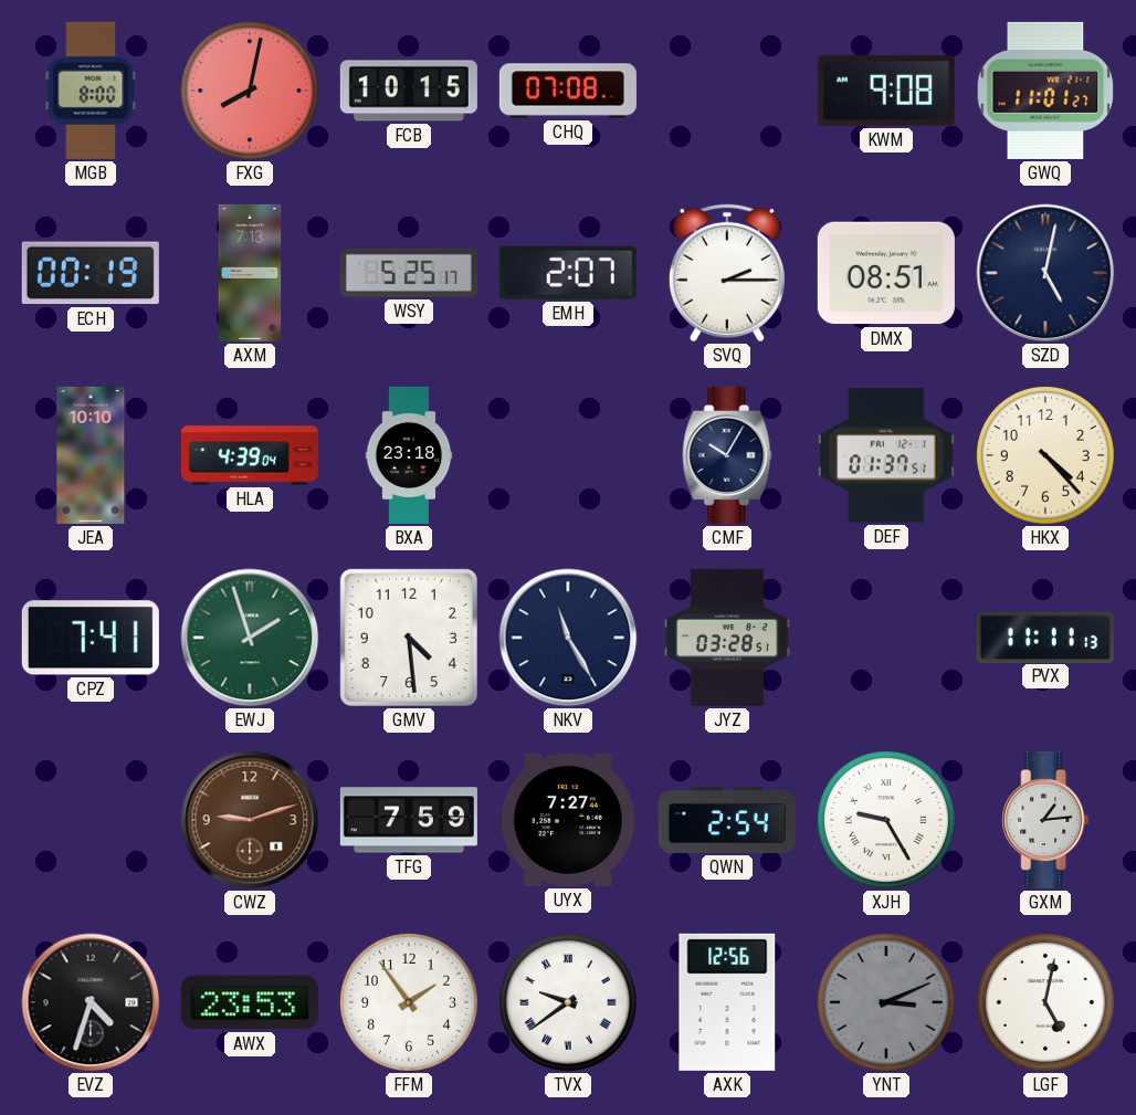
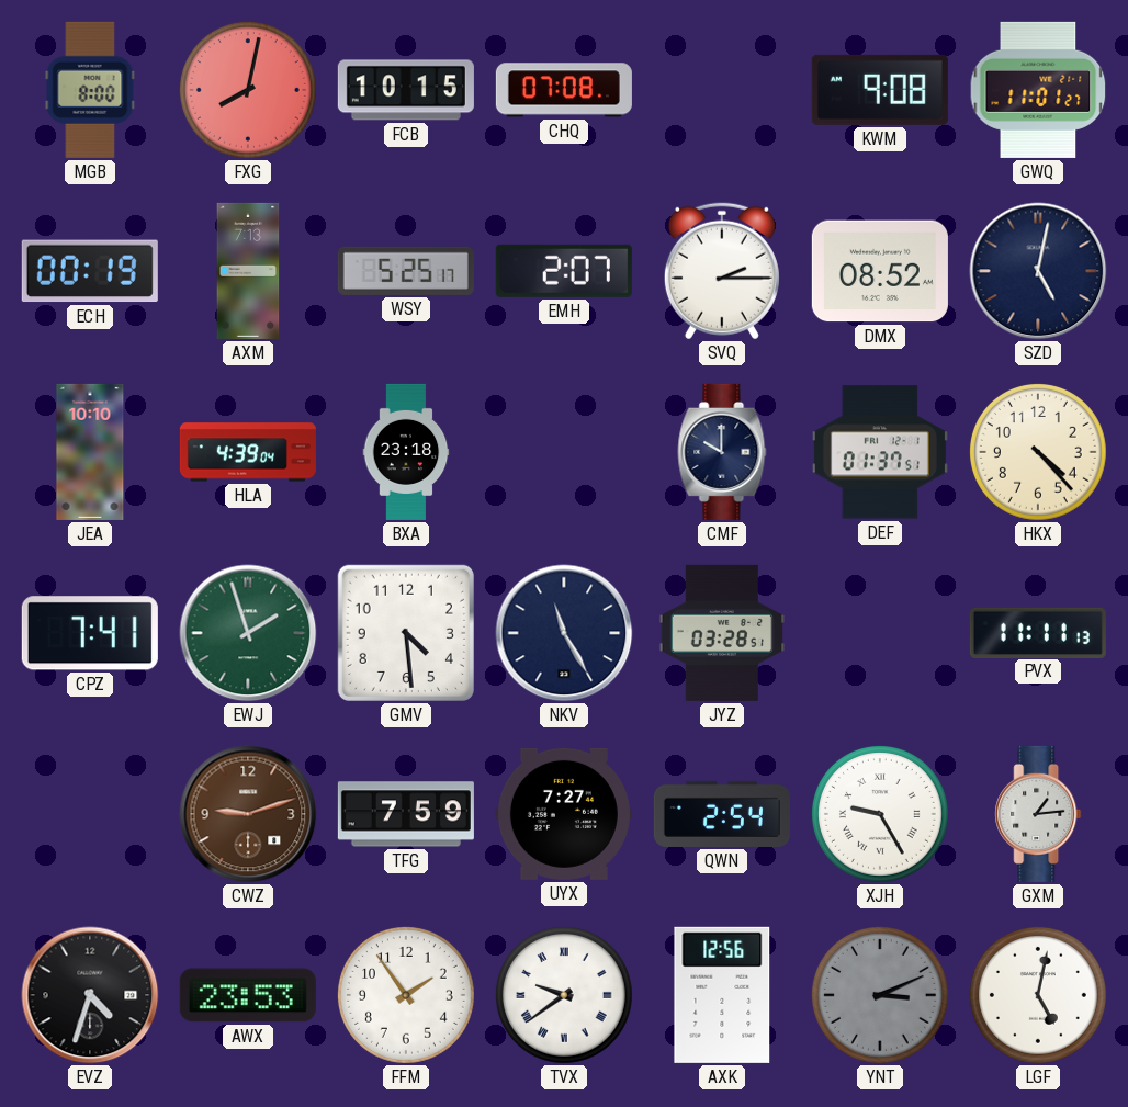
DMX: 08:51 -> 08:52
CMF: 10:05 -> 10:00
